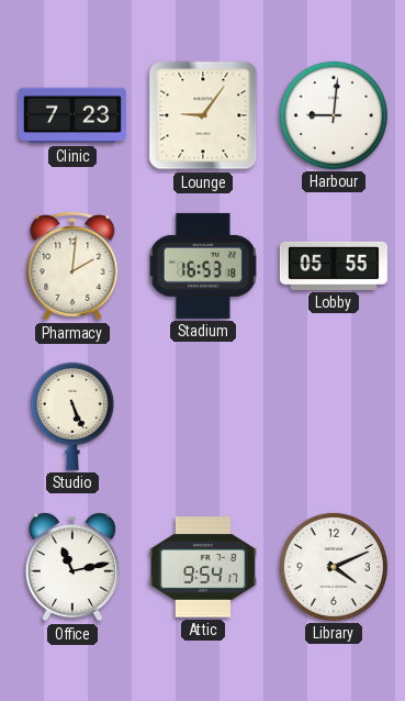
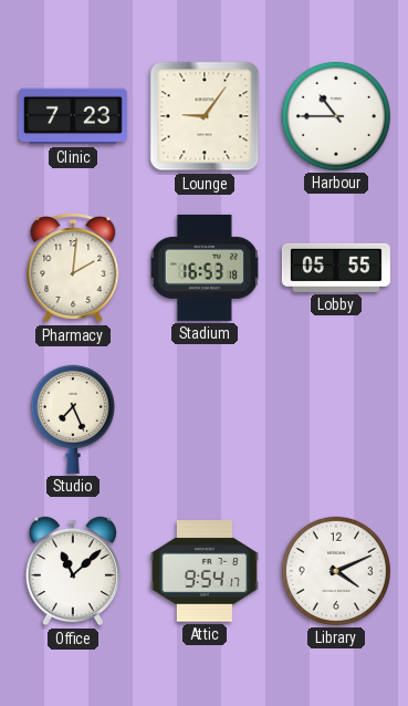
Harbour: 9:01 -> 10:45
Studio: 5:26 -> 7:26
Office: 11:13 -> 11:08
